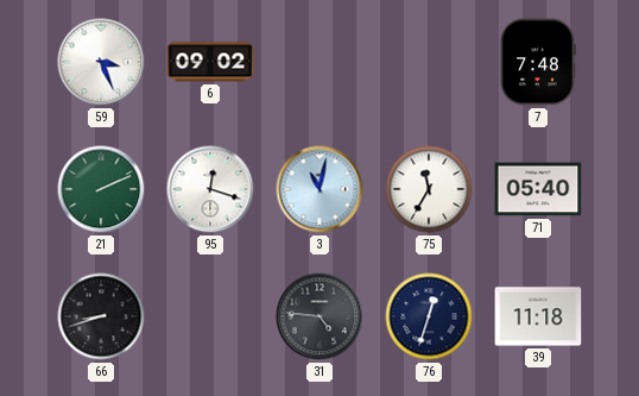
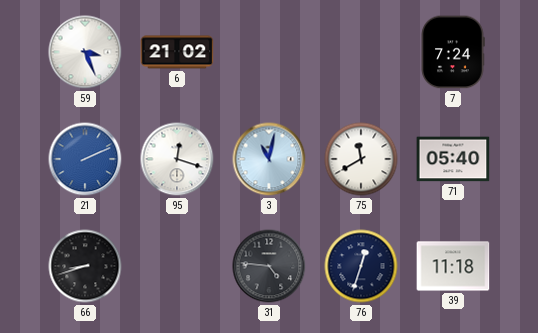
6: 09:02 -> 21:02
7: 7:48 -> 7:24
21 dial: green -> blue
75: 11:35 -> 11:40
